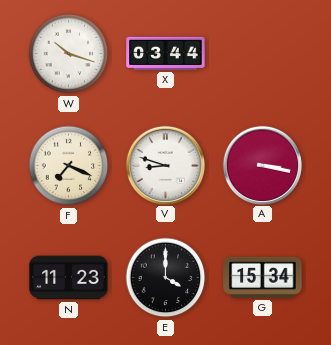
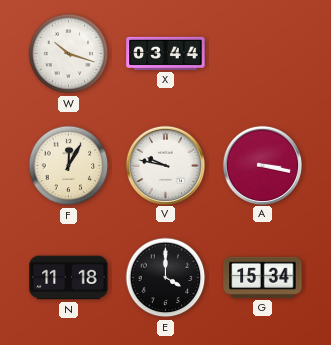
F: 7:19 -> 12:05
V: 8:48 -> 9:47
N: 11:23 -> 11:18
